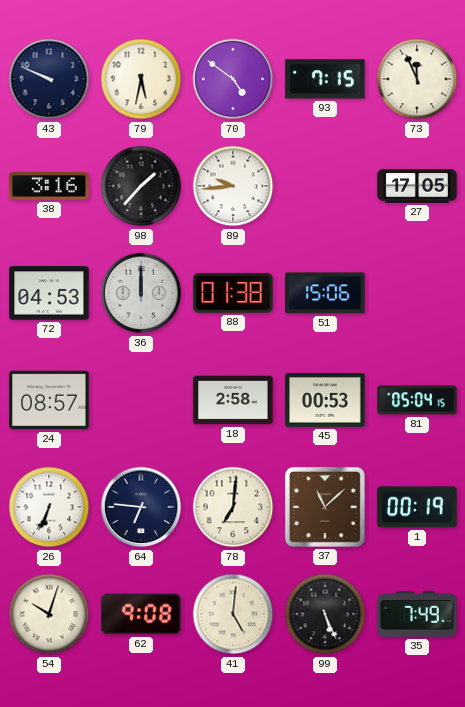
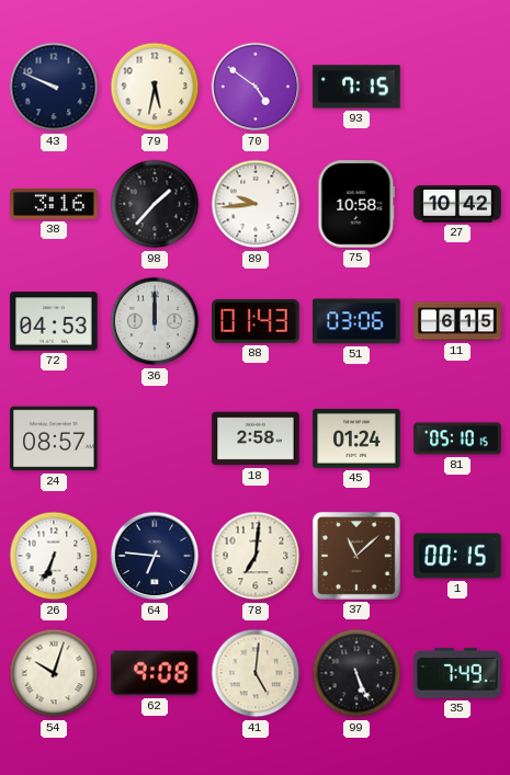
73: 11:56 -> none
75: none -> 10:58
27: 17:05 -> 10:42
88: 01:38 -> 01:43
51: 15:06 -> 03:06
11: none -> 6:15
45: 00:53 -> 01:24
81: 05:04 -> 05:10
1: 00:19 -> 00:15
